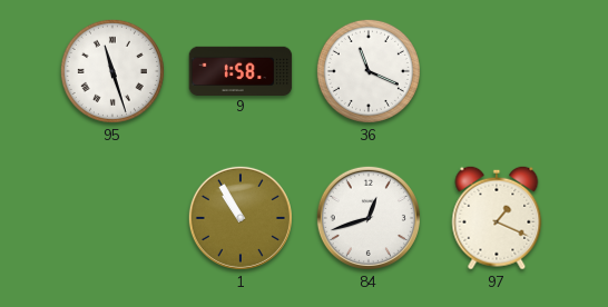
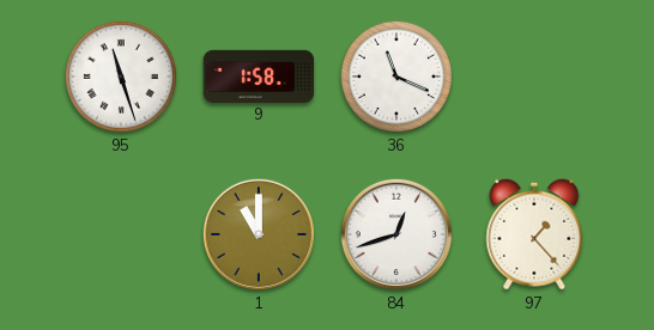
1: 10:55 -> 11:00
97: 1:19 -> 1:23
